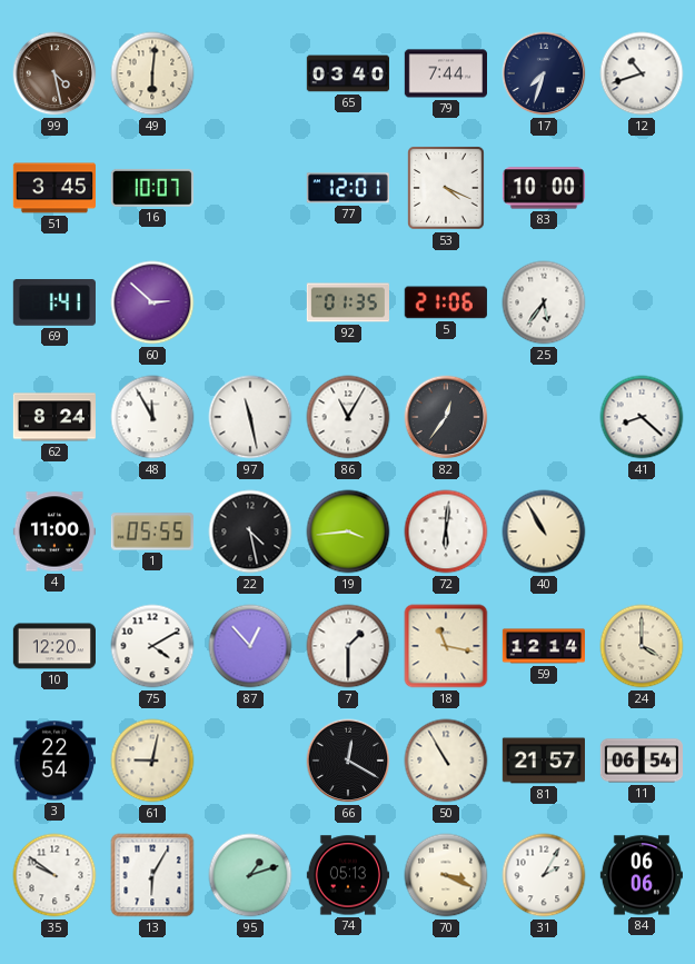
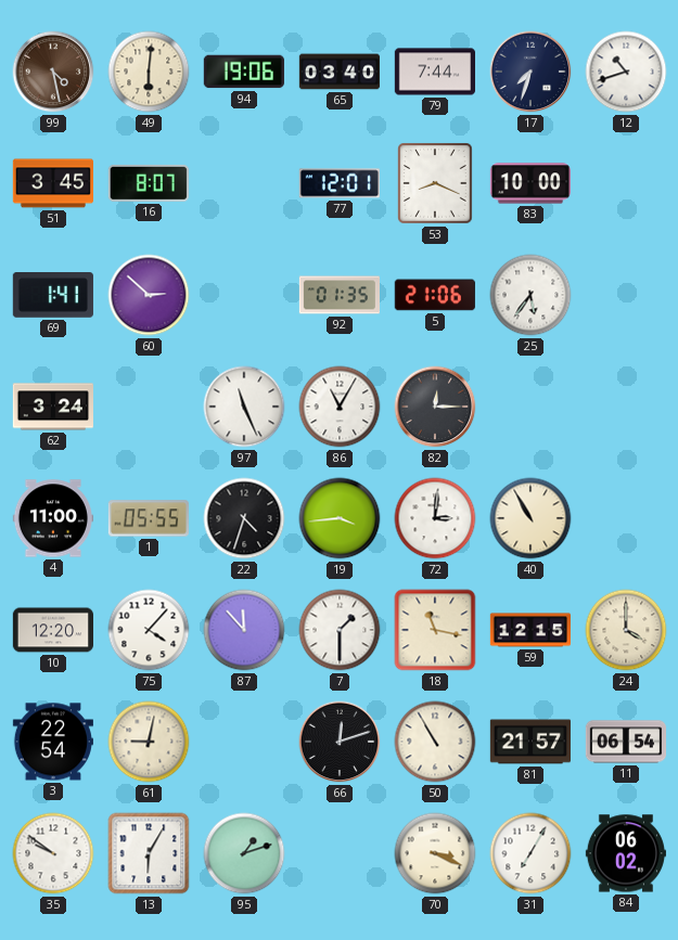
94: none -> 19:06
16: 10:07 -> 8:07
53: 4:19 -> 8:19
62: 8:24 -> 3:24
48: 11:55 -> none
97: 11:28 -> 11:26
82: 12:36 -> 12:15
41: 8:22 -> none
22: 4:28 -> 4:33
72: 6:01 -> 3:01
75: 4:10 -> 4:07
87: 12:53 -> 11:53
59: 12:14 -> 12:15
66: 12:20 -> 12:12
74: 05:13 -> none
31: 2:05 -> 7:05
84: 06:06 -> 06:02
